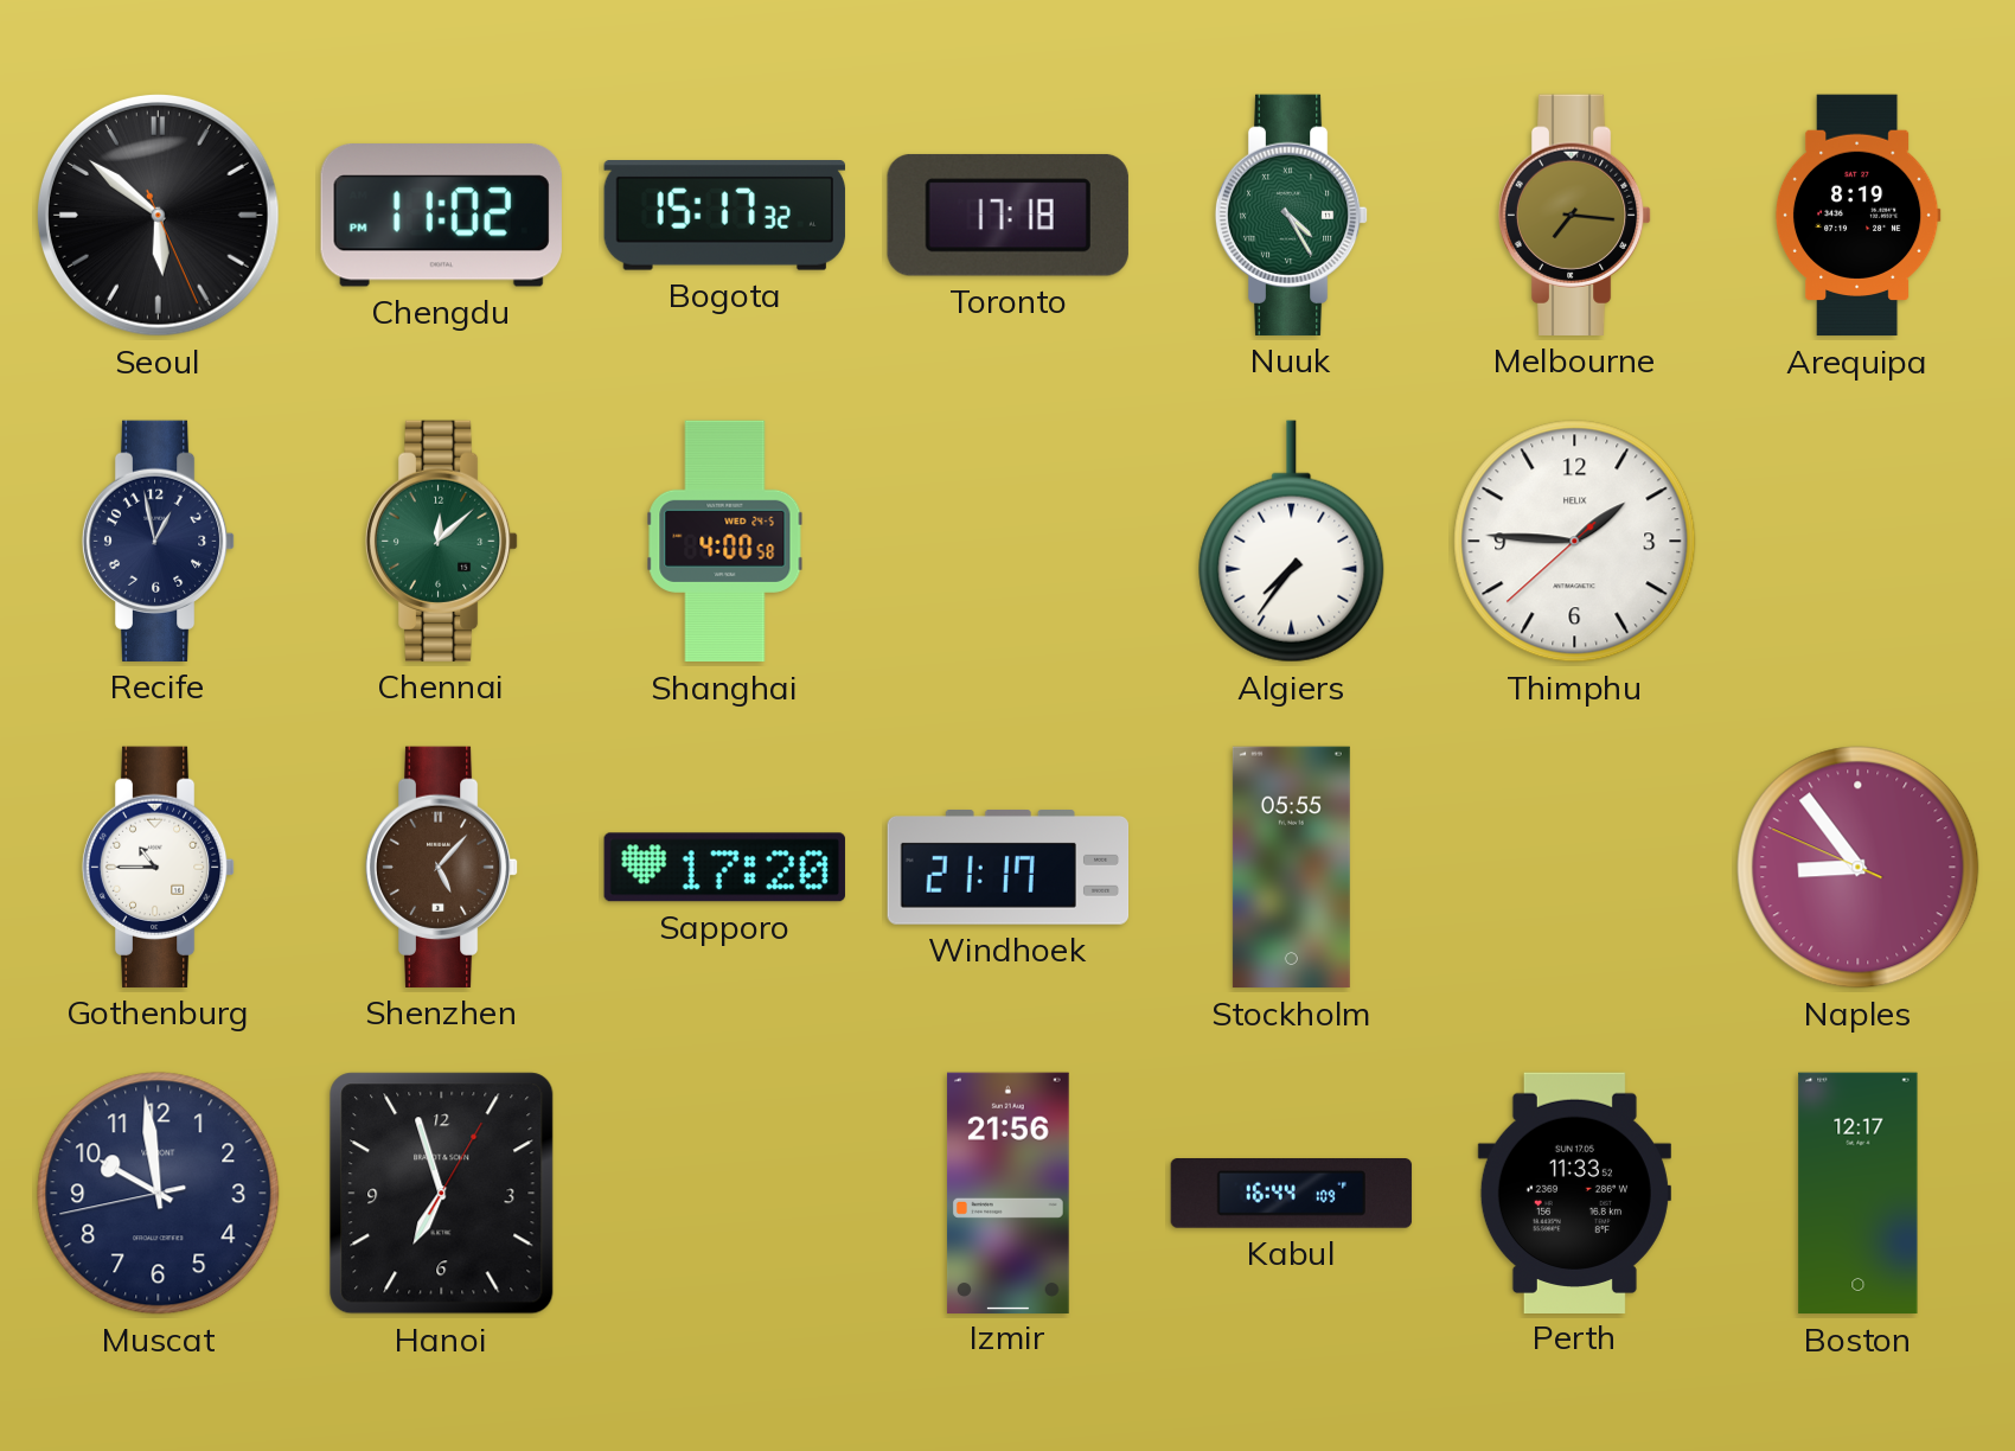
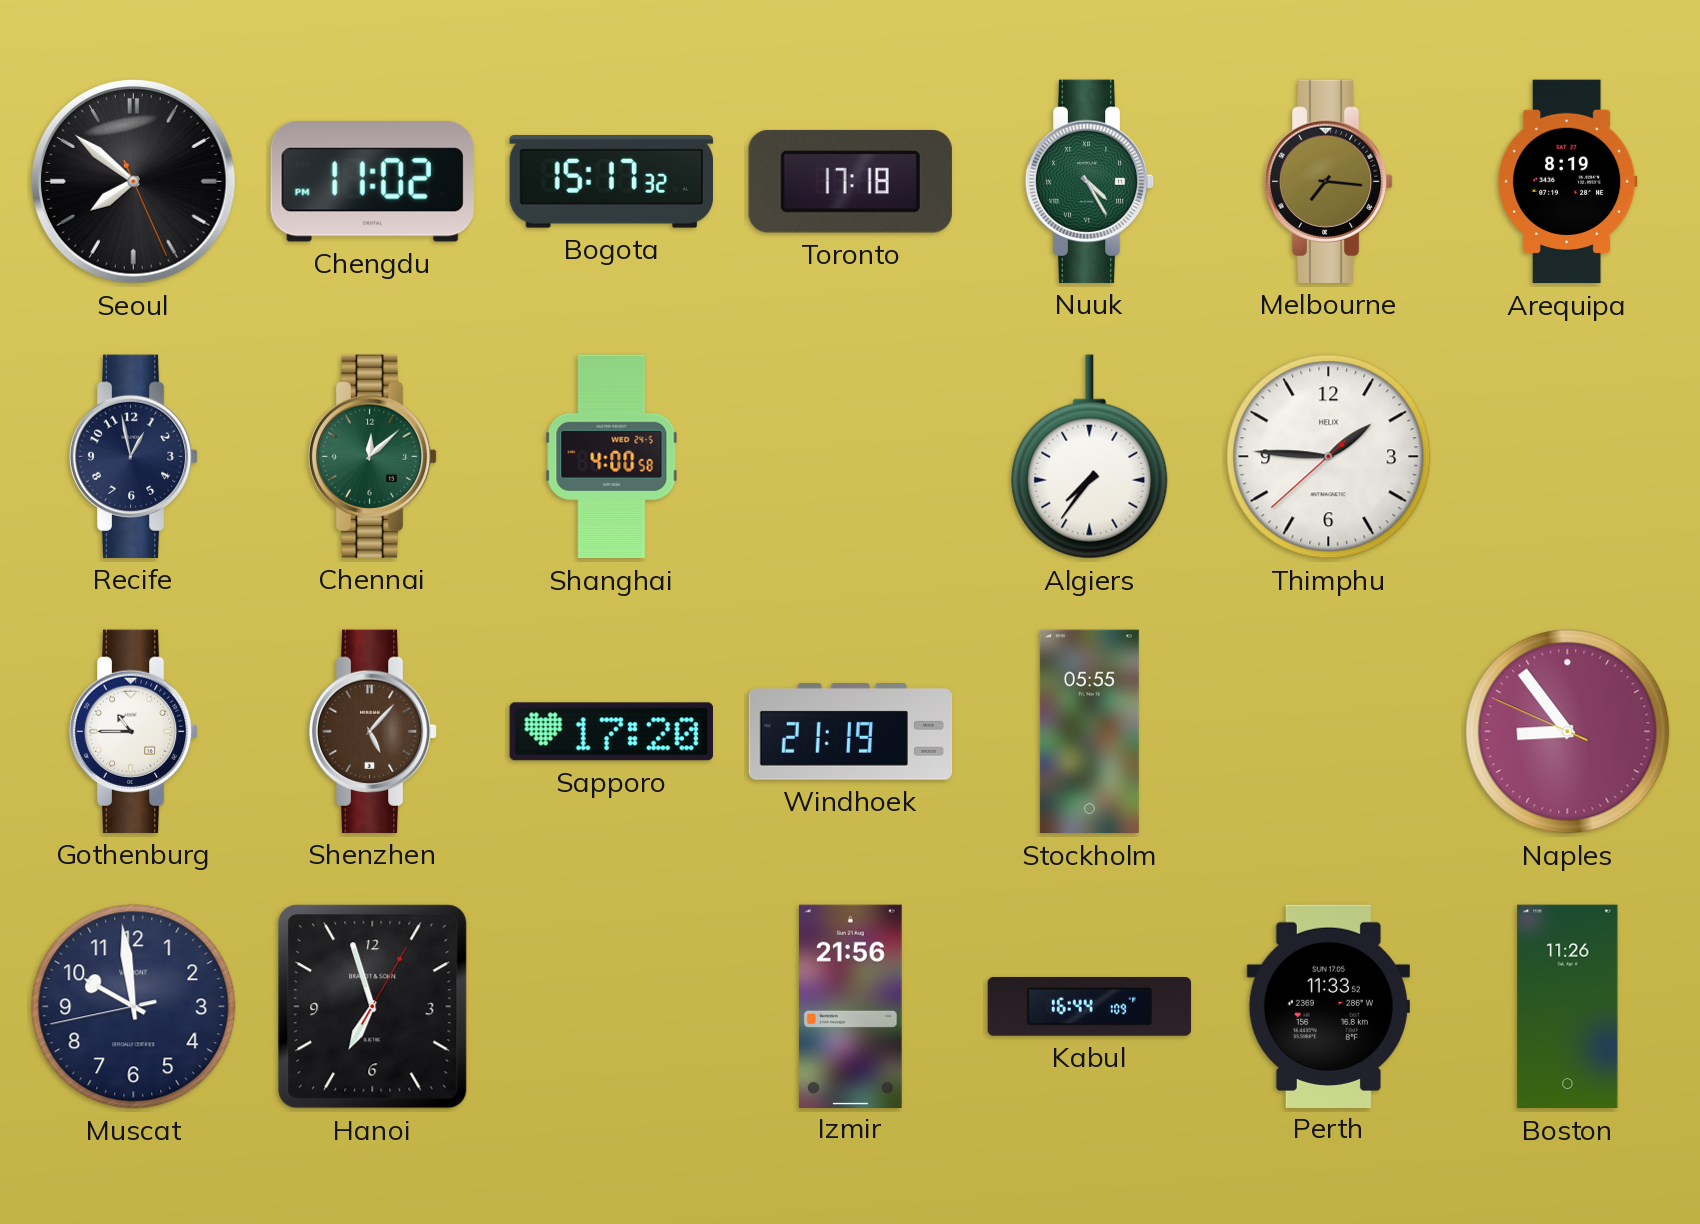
Seoul: 5:51 -> 7:51
Windhoek: 21:17 -> 21:19
Boston: 12:17 -> 11:26
